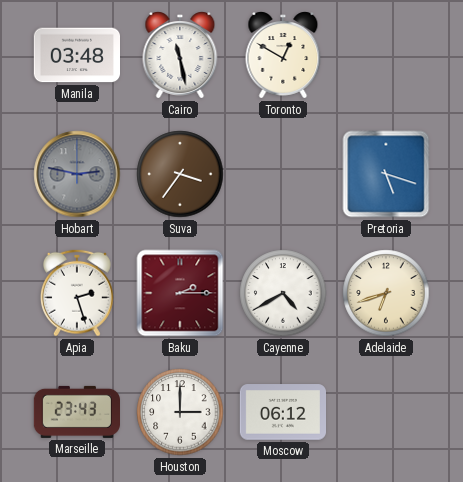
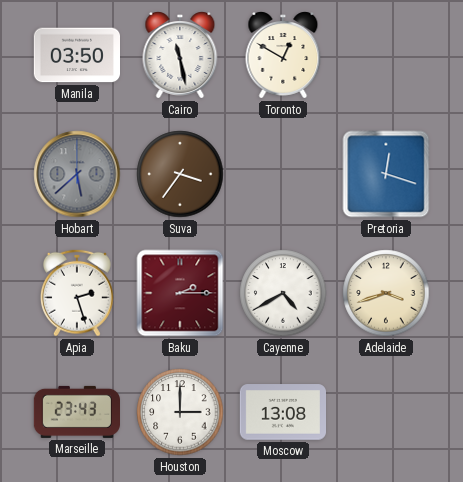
Manila: 03:48 -> 03:50
Hobart: 2:47 -> 5:38
Pretoria: 5:18 -> 12:18
Adelaide: 6:42 -> 3:42
Moscow: 06:12 -> 13:08
